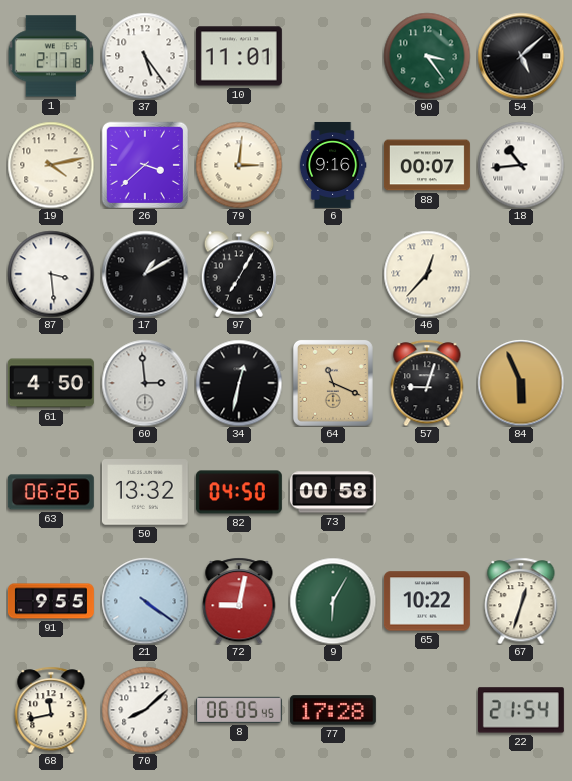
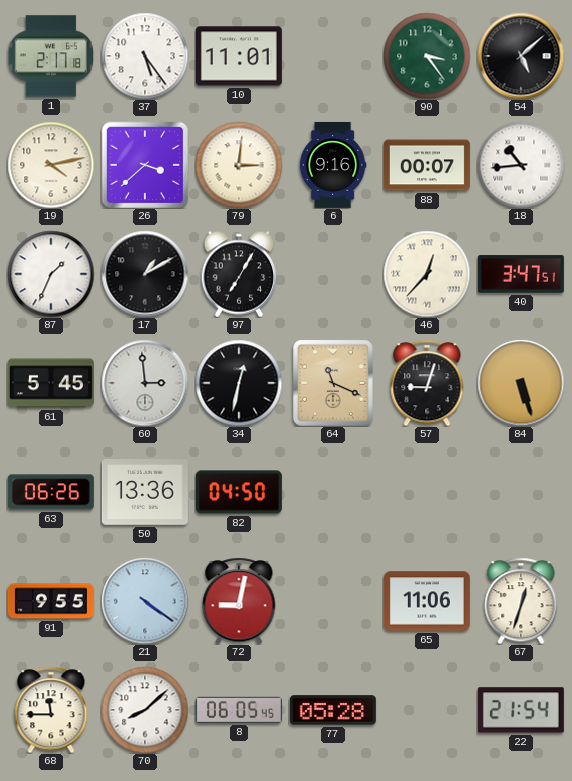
87: 3:29 -> 1:34
40: none -> 3:47
61: 4:50 -> 5:45
84: 5:56 -> 5:27
50: 13:32 -> 13:36
73: 00:58 -> none
9: 6:05 -> none
65: 10:22 -> 11:06
68: 11:43 -> 11:45
77: 17:28 -> 05:28
